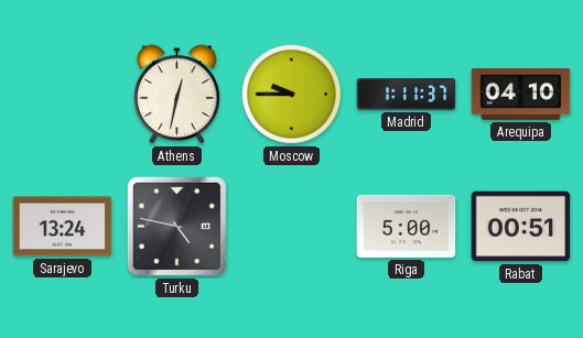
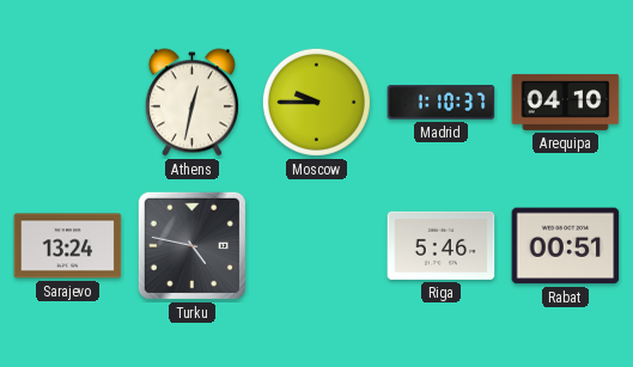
Madrid: 1:11 -> 1:10
Riga: 5:00 -> 5:46
